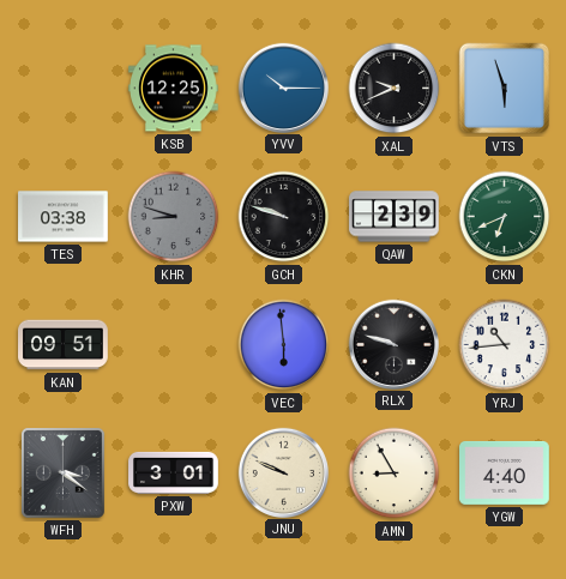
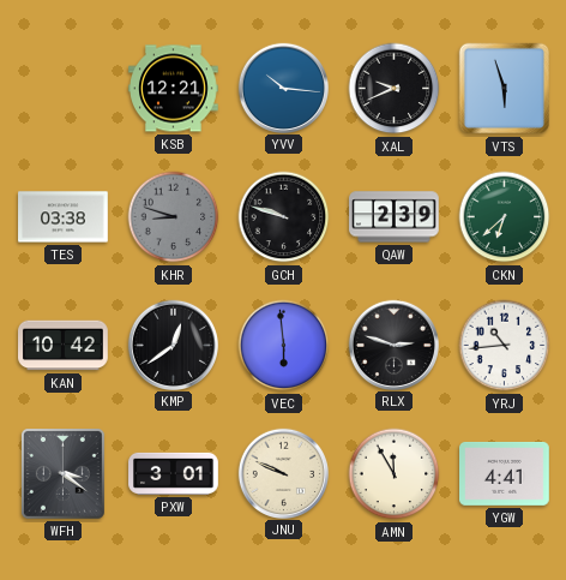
KSB: 12:25 -> 12:21
YVV: 10:15 -> 10:16
CKN: 6:41 -> 6:38
KAN: 09:51 -> 10:42
KMP: none -> 12:39
RLX: 9:48 -> 2:48
AMN: 8:55 -> 11:55
YGW: 4:40 -> 4:41
